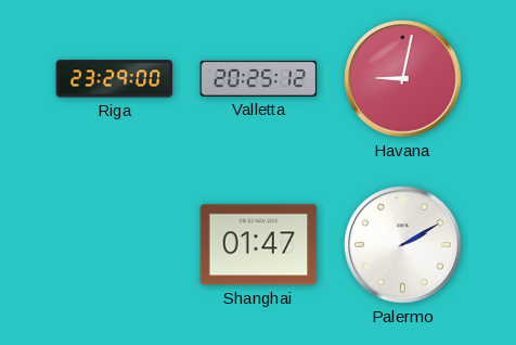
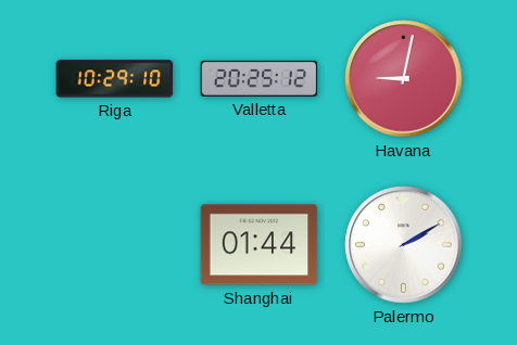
Riga: 23:29 -> 10:29
Shanghai: 01:47 -> 01:44
